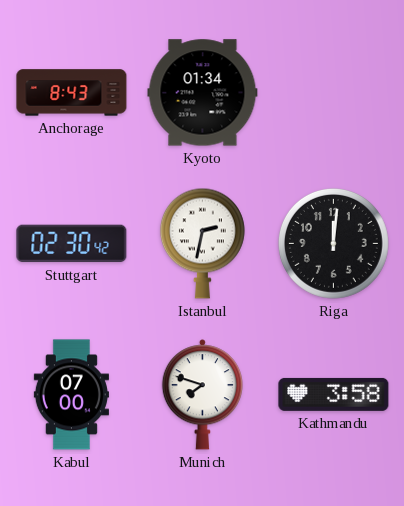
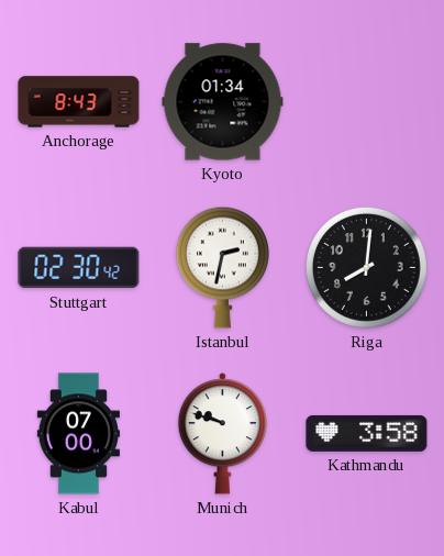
Riga: 12:01 -> 8:01
Munich: 7:48 -> 9:48
